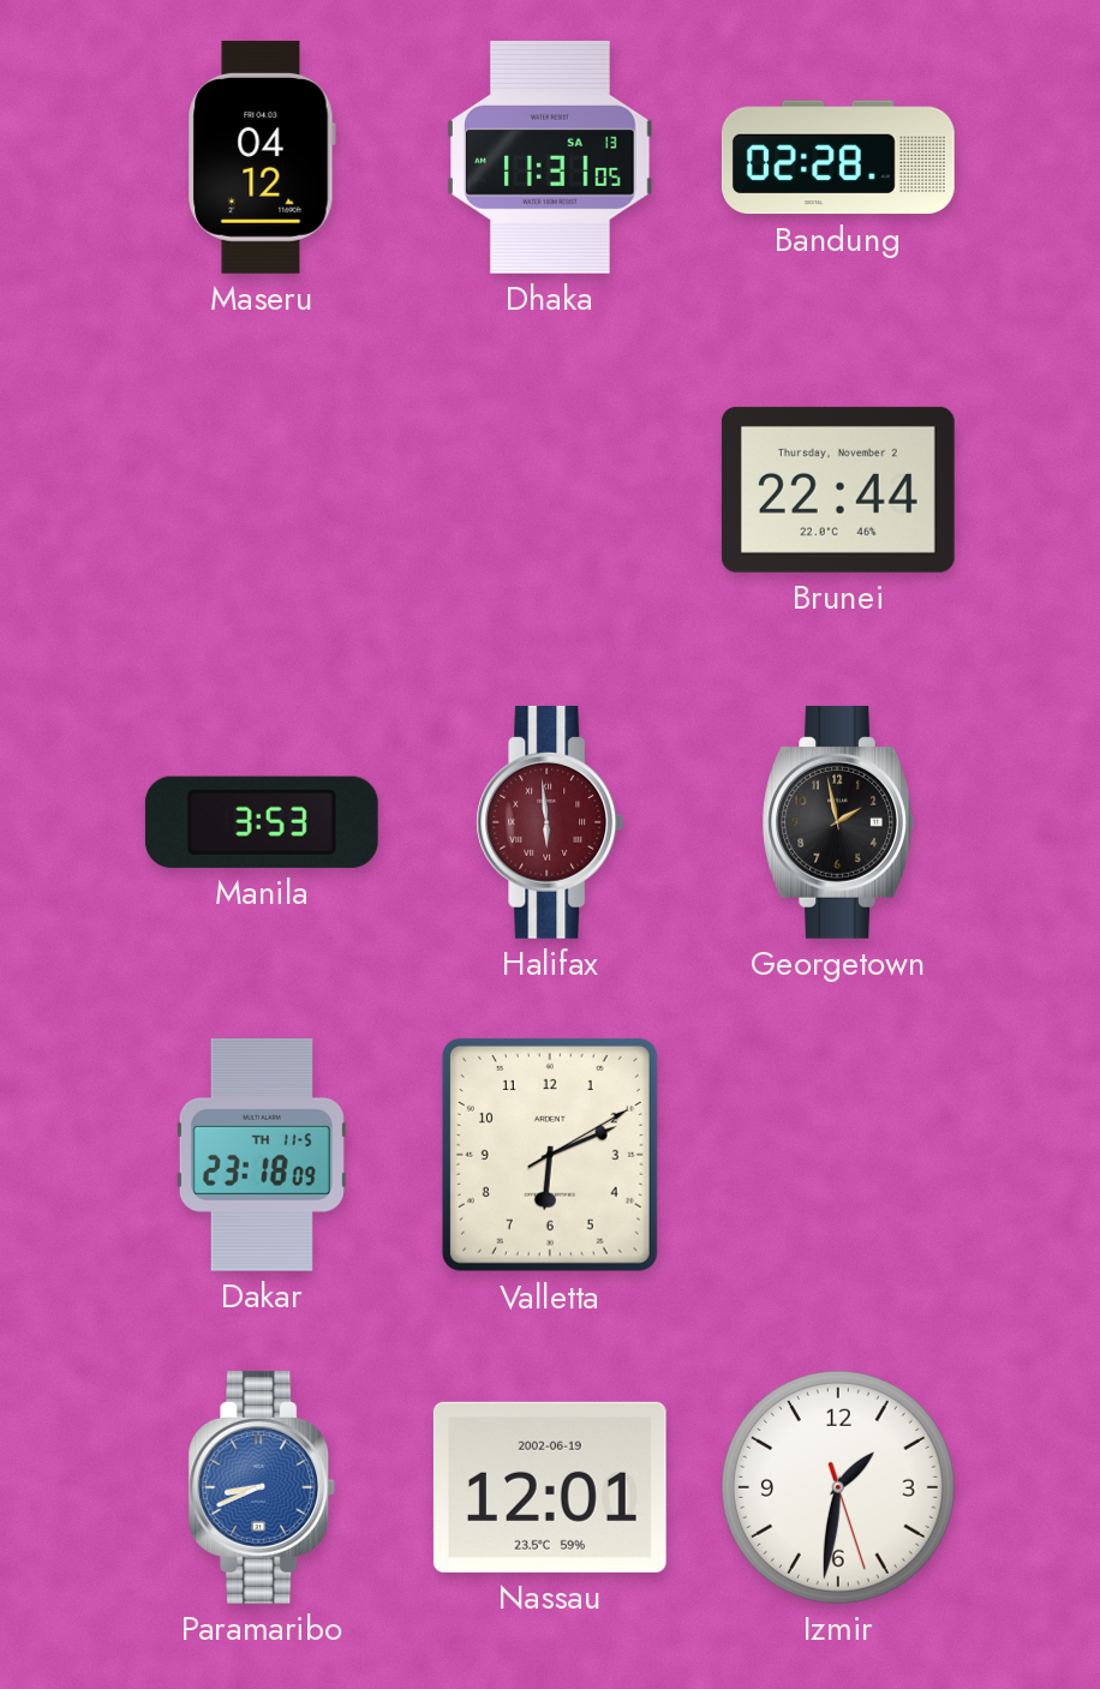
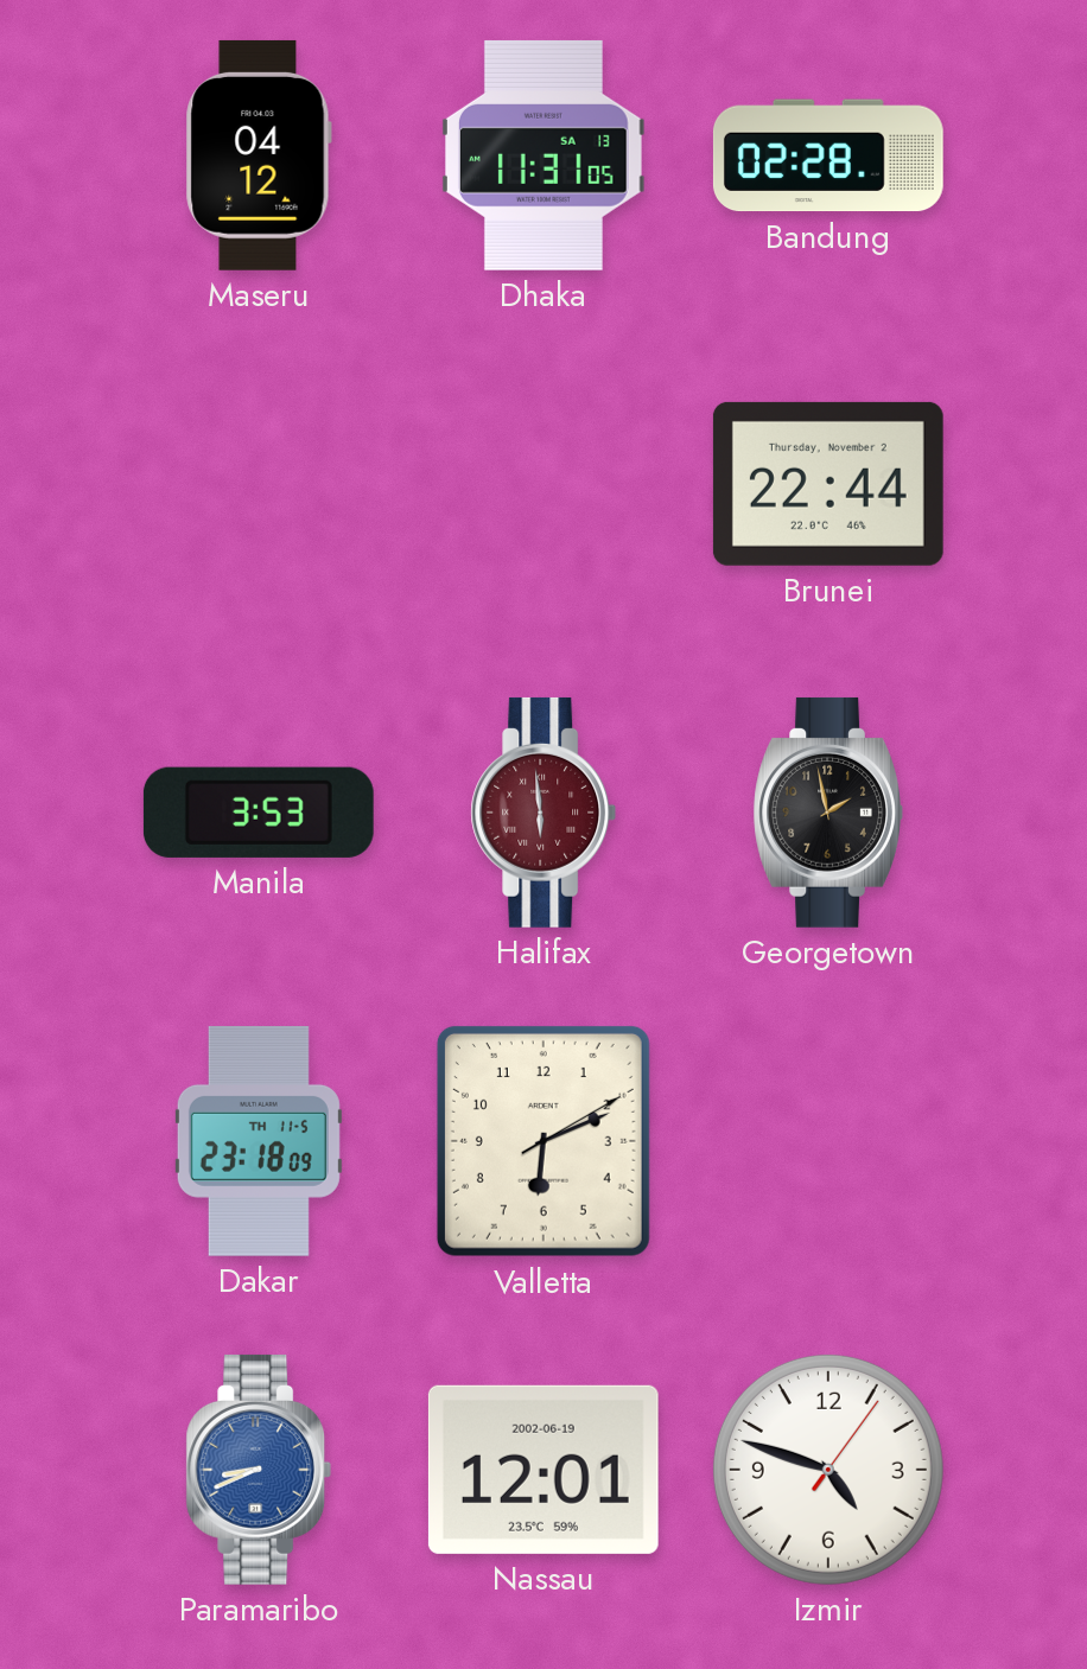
Izmir: 1:31 -> 4:48
